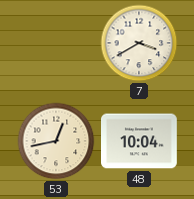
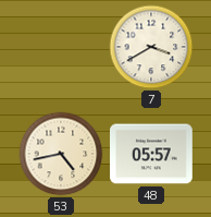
53: 12:43 -> 4:43
48: 10:04 -> 05:57
